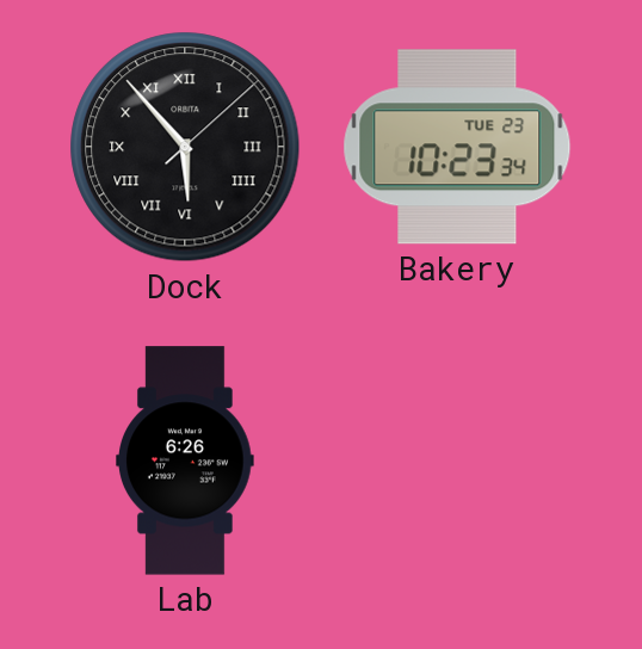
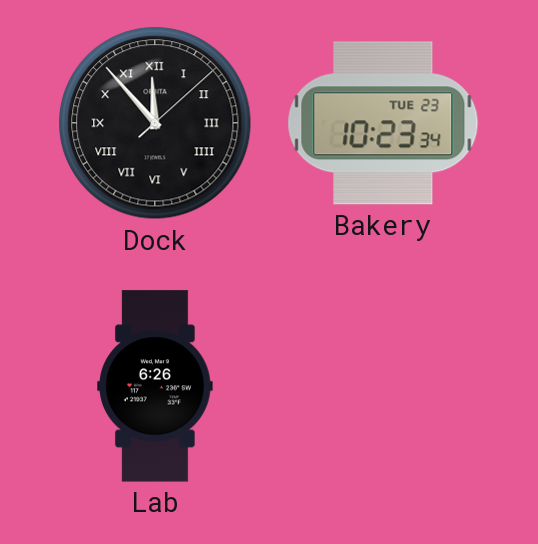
Dock: 5:53 -> 11:53
